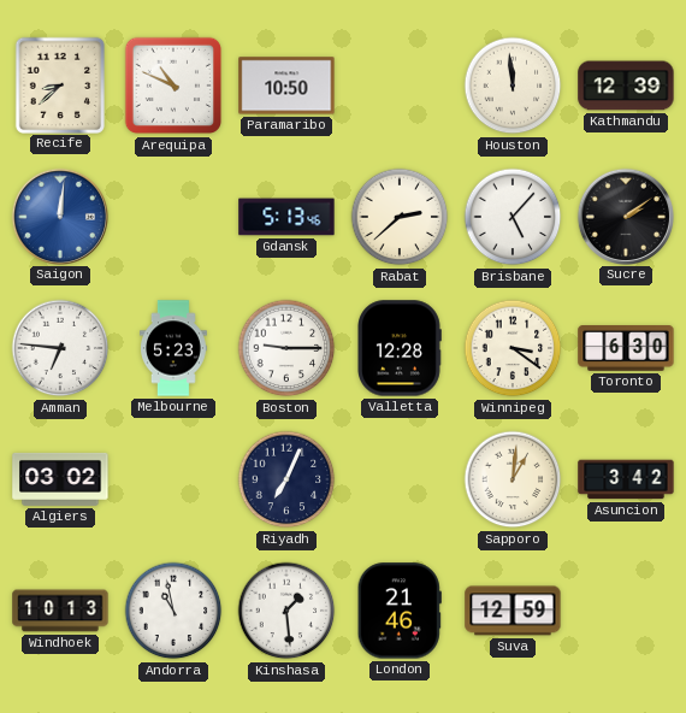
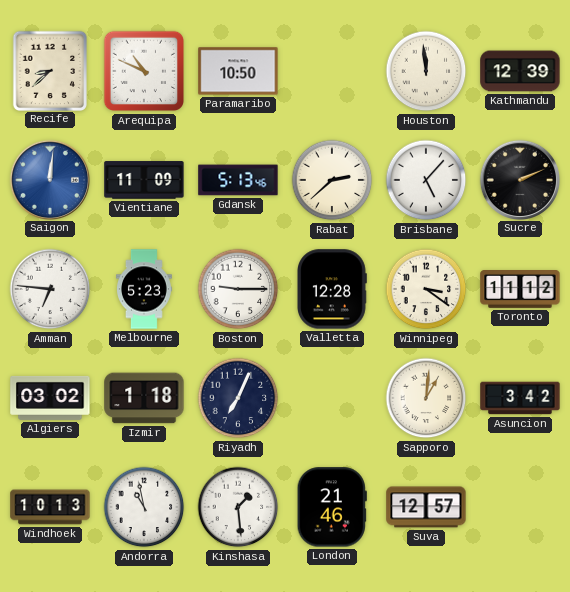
Vientiane: none -> 11:09
Sucre: 2:09 -> 2:11
Toronto: 6:30 -> 11:12
Izmir: none -> 1:18
Suva: 12:59 -> 12:57
